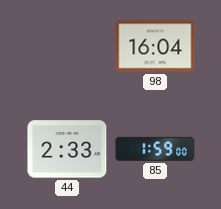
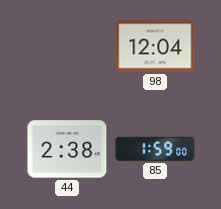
98: 16:04 -> 12:04
44: 2:33 -> 2:38
